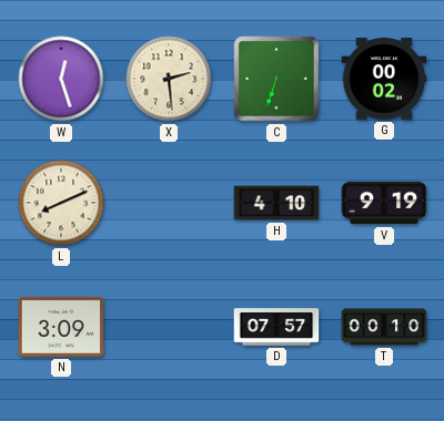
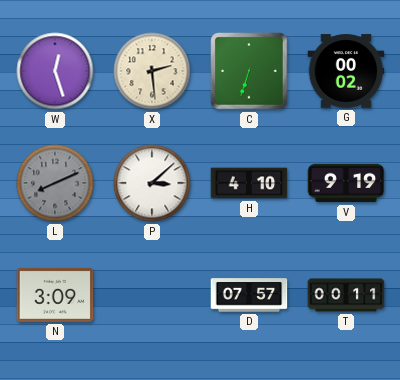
L dial: cream -> grey
P: none -> 3:08
T: 00:10 -> 00:11
